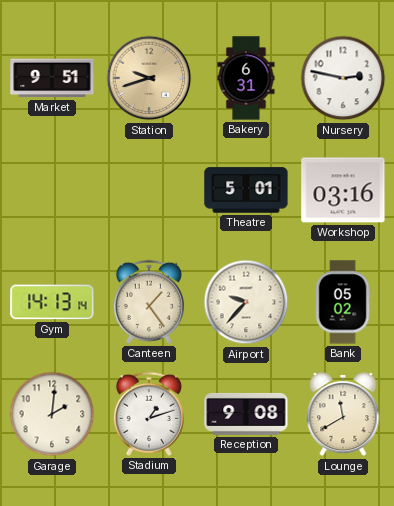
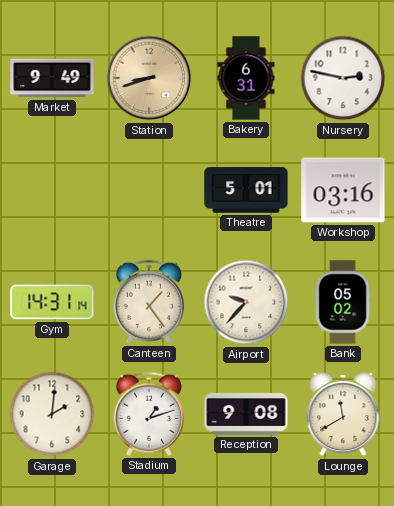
Market: 9:51 -> 9:49
Station: 9:42 -> 8:42
Gym: 14:13 -> 14:31
